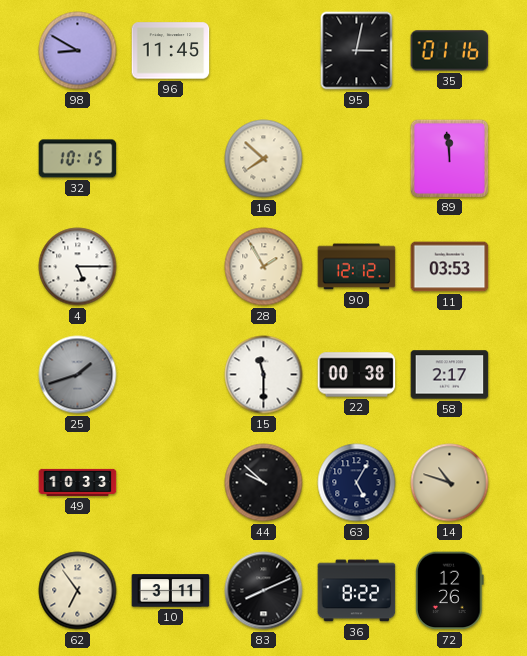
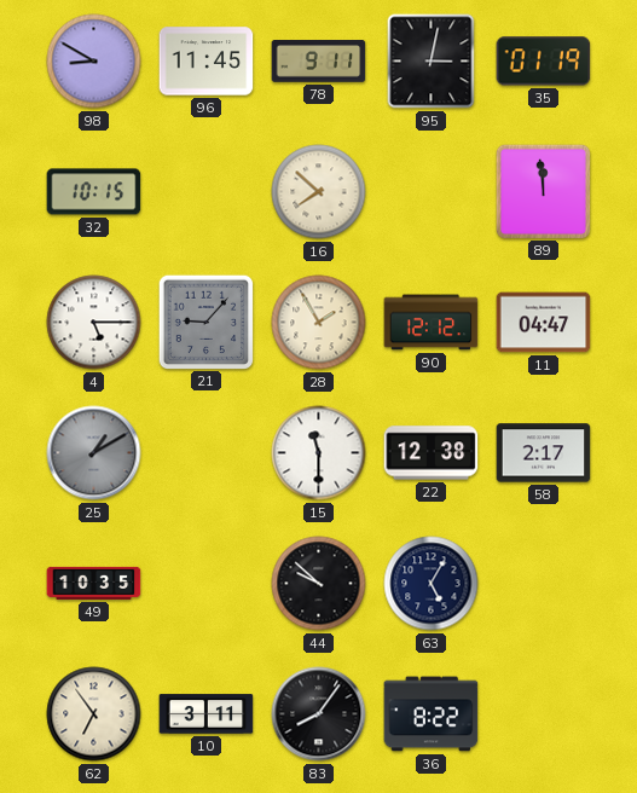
78: none -> 9:11
35: 01:16 -> 01:19
21: none -> 9:07
11: 03:53 -> 04:47
25: 1:42 -> 1:10
22: 00:38 -> 12:38
49: 10:33 -> 10:35
14: 10:48 -> none
83: 8:11 -> 8:06
72: 12:26 -> none
